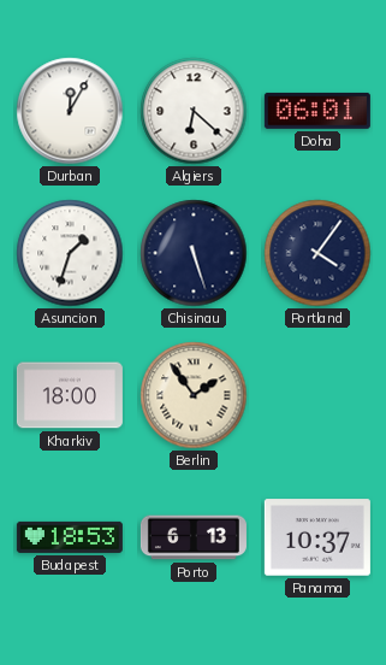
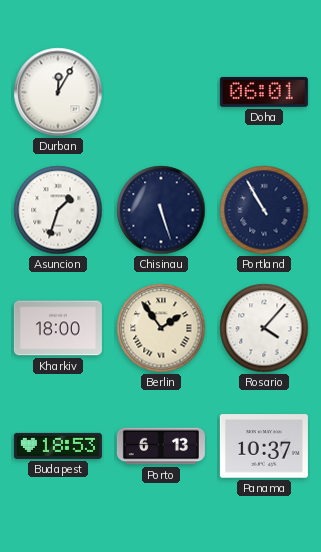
Algiers: 6:22 -> none
Portland: 4:06 -> 10:55
Rosario: none -> 4:07
